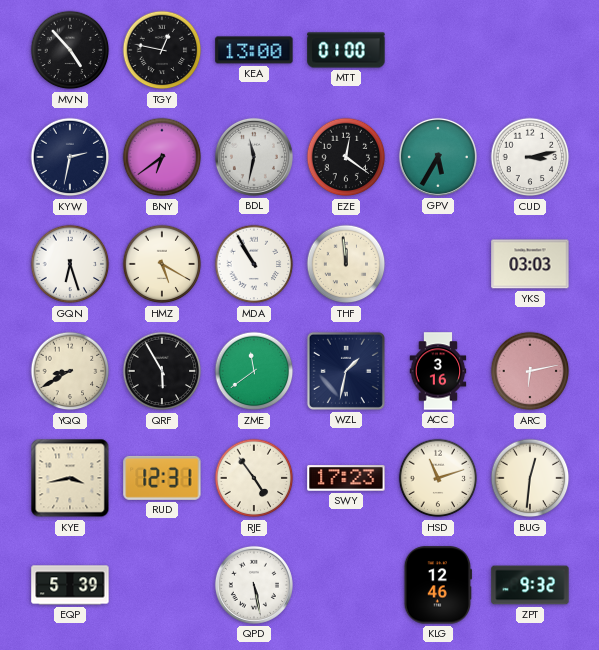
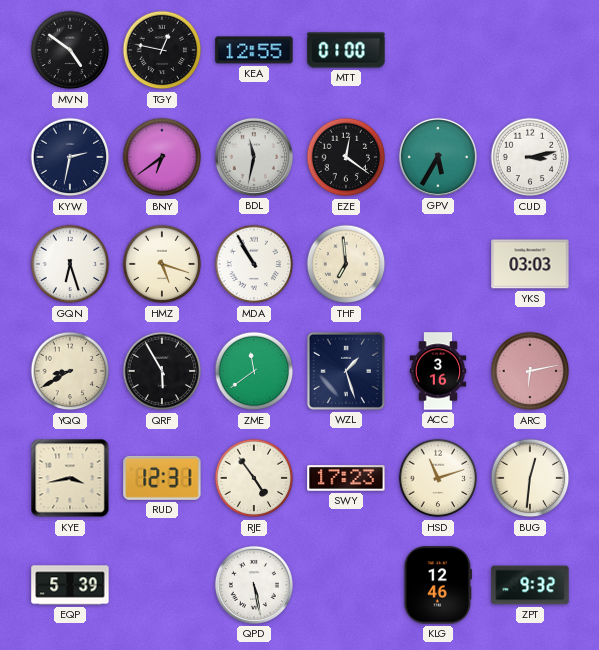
MVN: 4:53 -> 4:51
KEA: 13:00 -> 12:55
HMZ: 5:20 -> 5:18
THF: 11:59 -> 6:59
WZL: 1:32 -> 1:27
